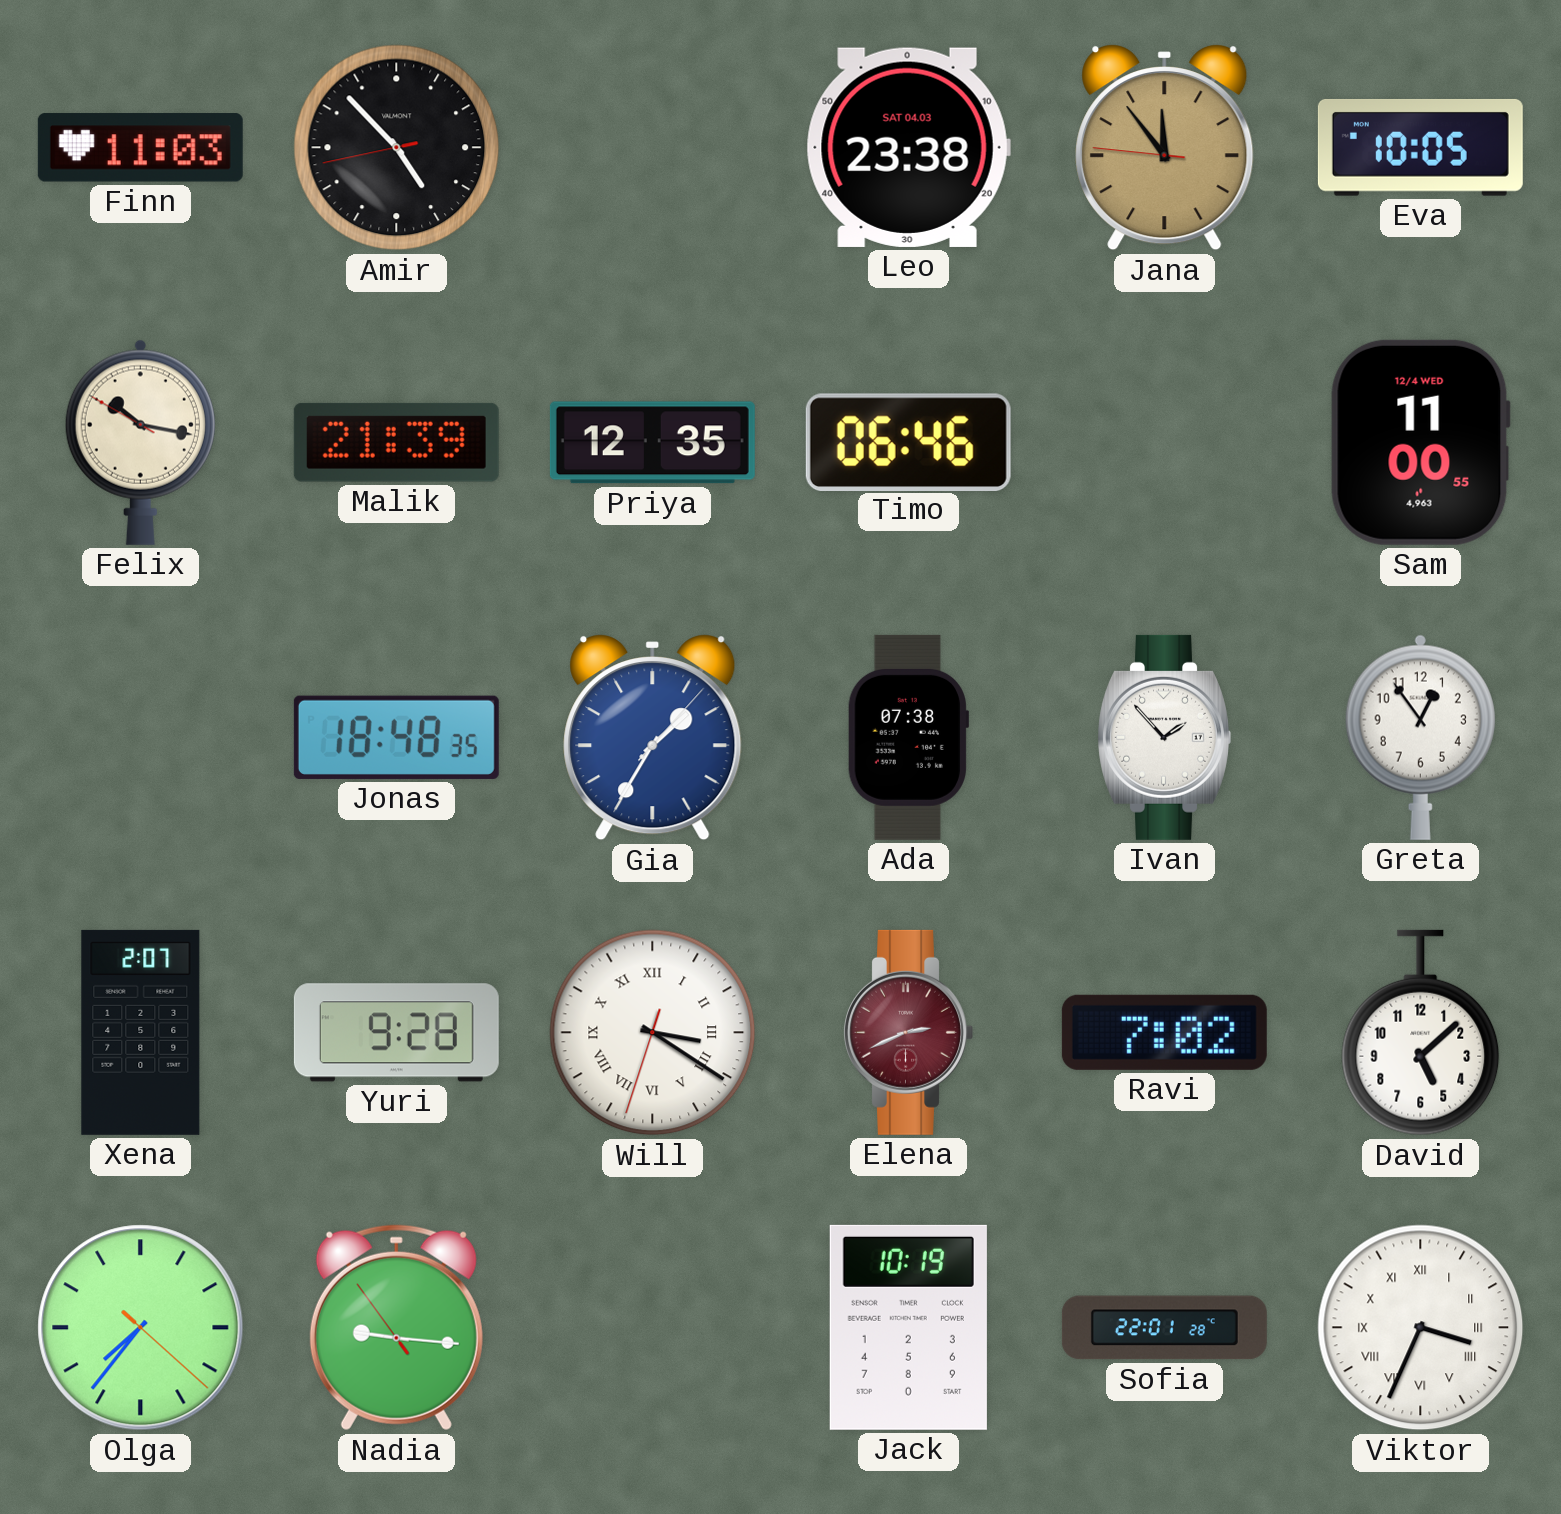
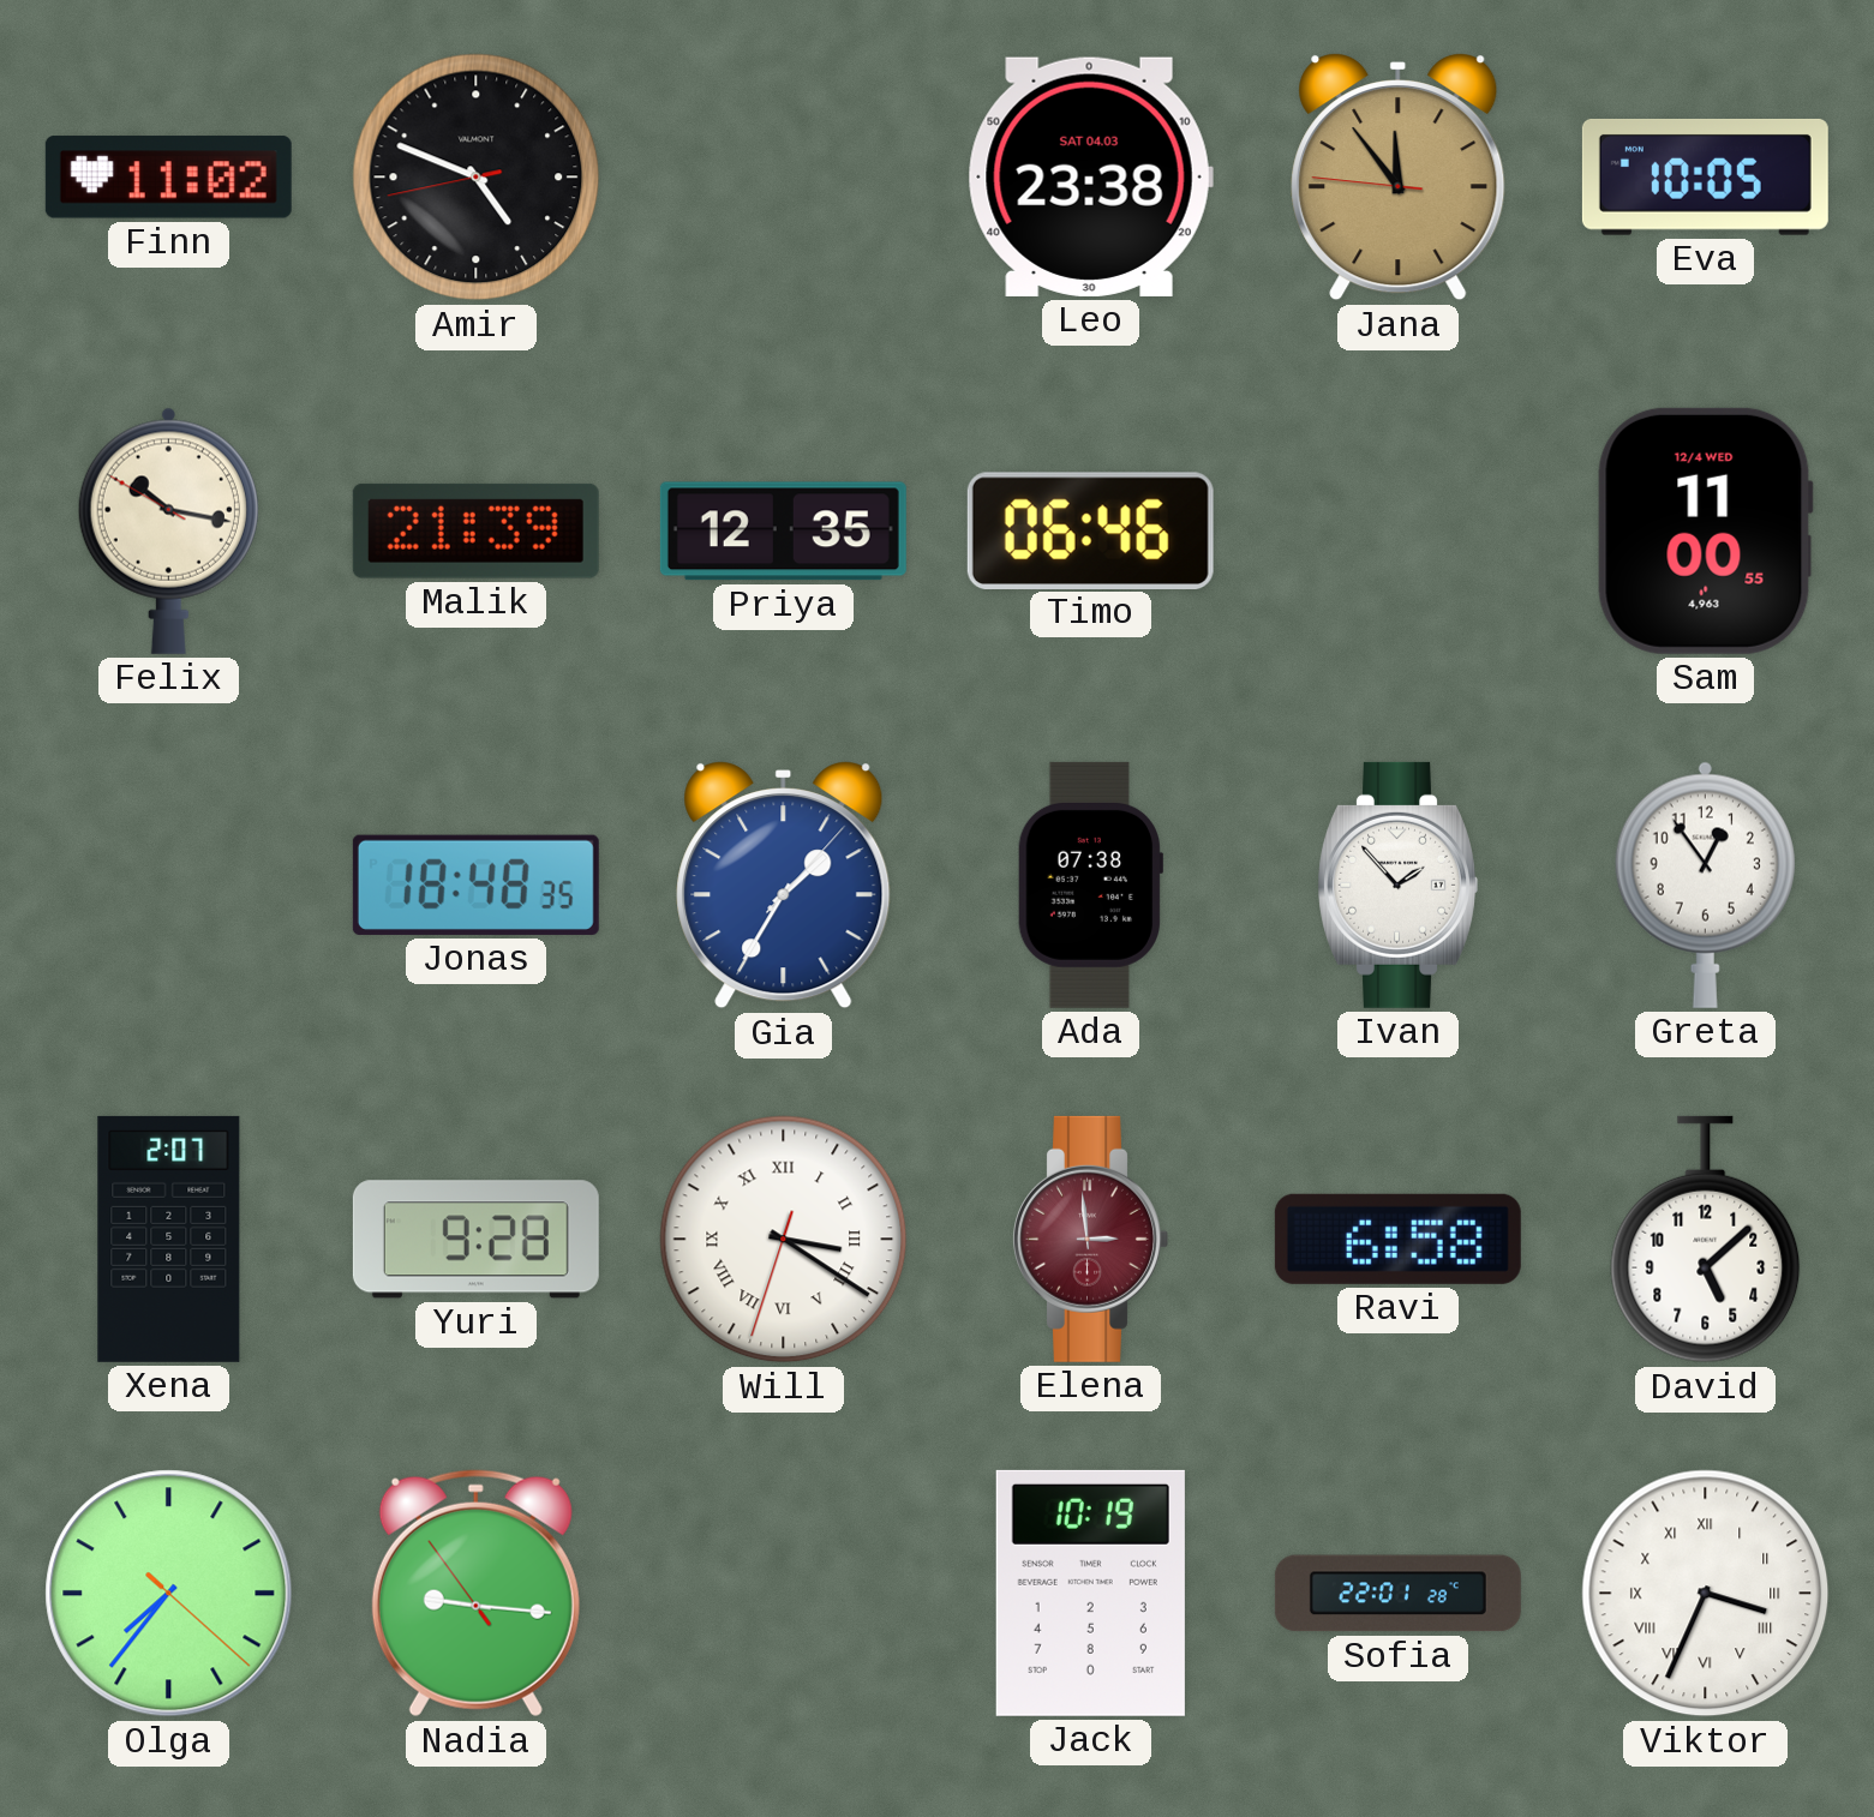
Finn: 11:03 -> 11:02
Amir: 4:52 -> 4:48
Elena: 2:41 -> 2:59
Ravi: 7:02 -> 6:58
